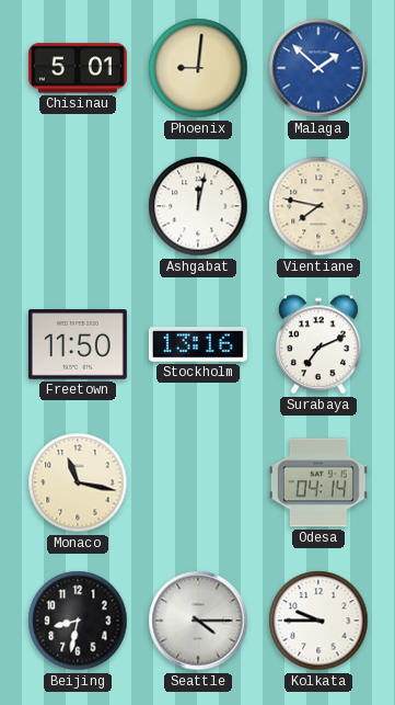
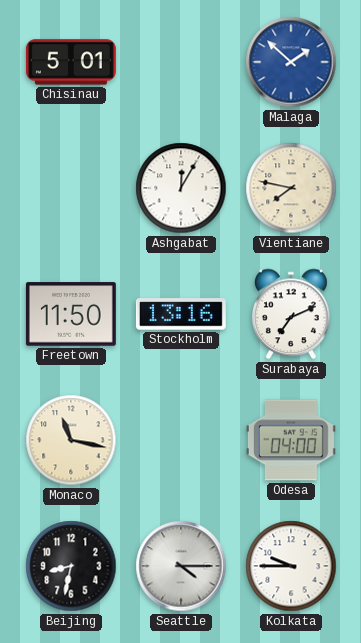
Phoenix: 9:01 -> none
Ashgabat: 12:02 -> 12:05
Odesa: 04:14 -> 04:00
